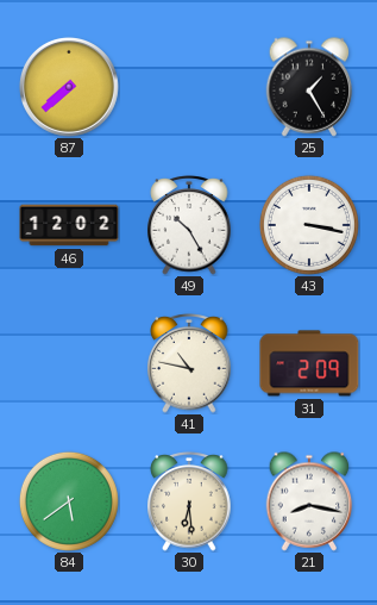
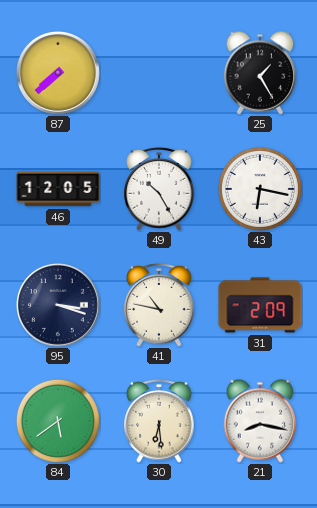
46: 12:02 -> 12:05
43: 3:17 -> 6:17
95: none -> 3:18
